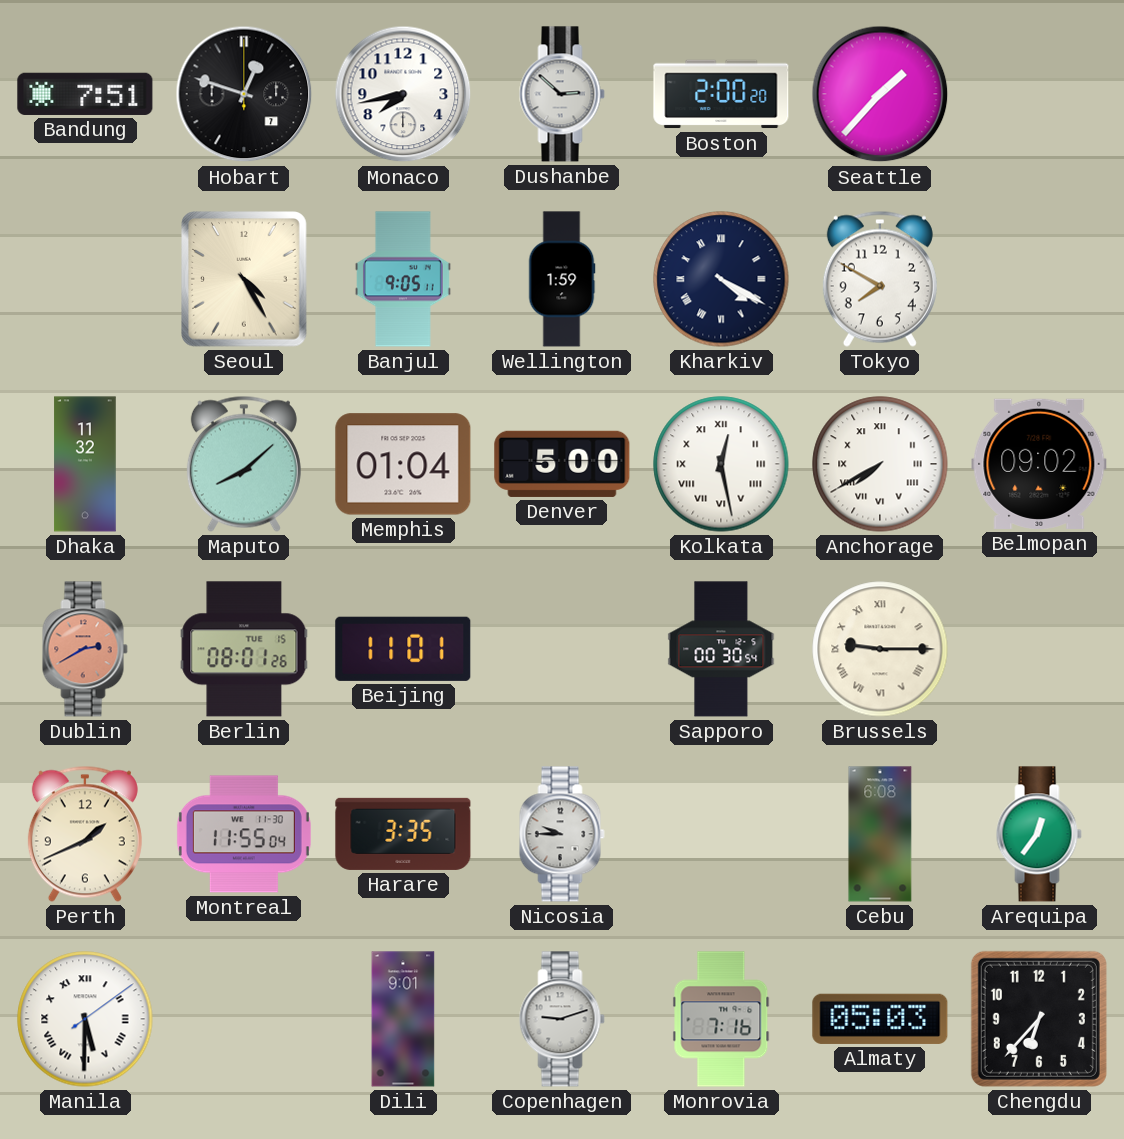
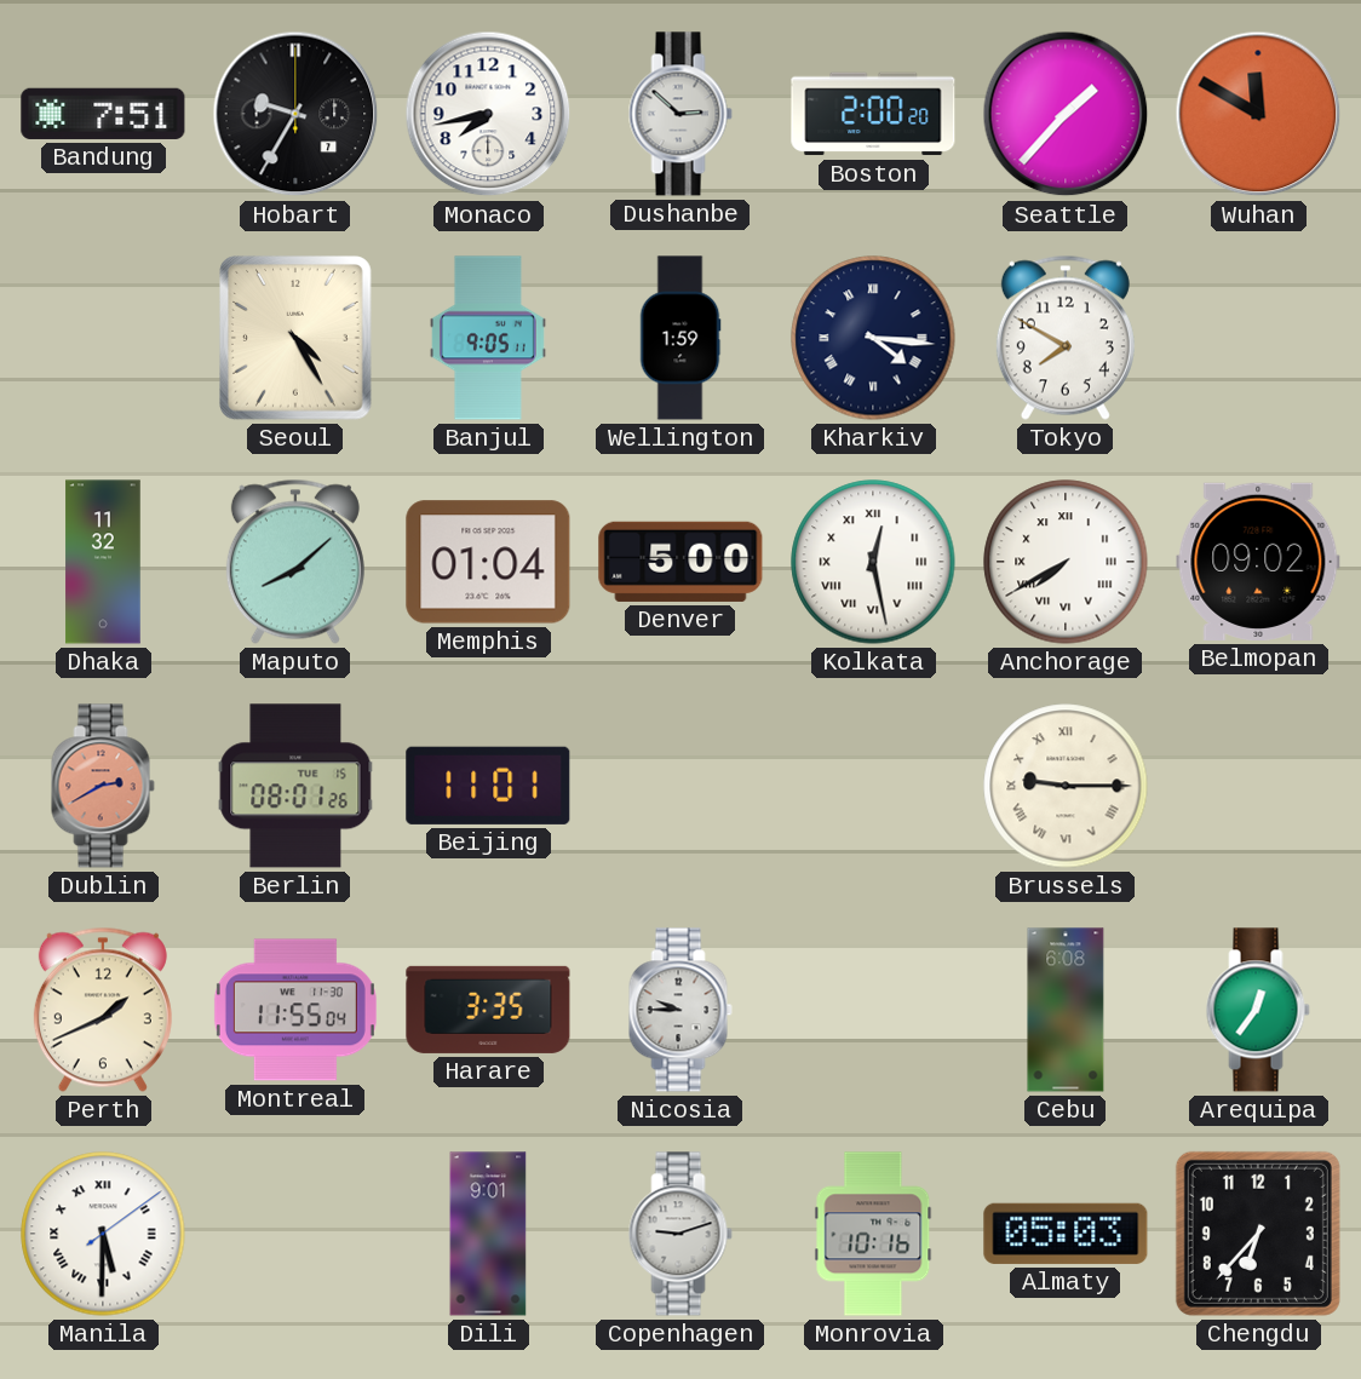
Hobart: 12:48 -> 9:35
Wuhan: none -> 11:50
Kharkiv: 4:20 -> 4:16
Sapporo: 00:30 -> none
Monrovia: 7:16 -> 10:16
